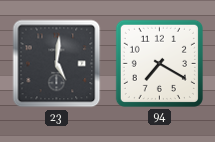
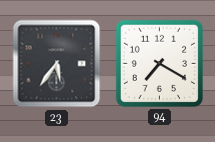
23: 5:01 -> 5:36
